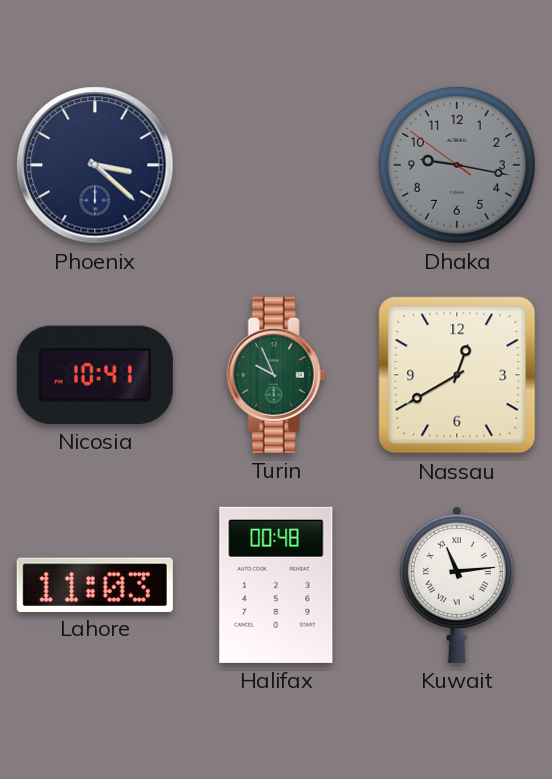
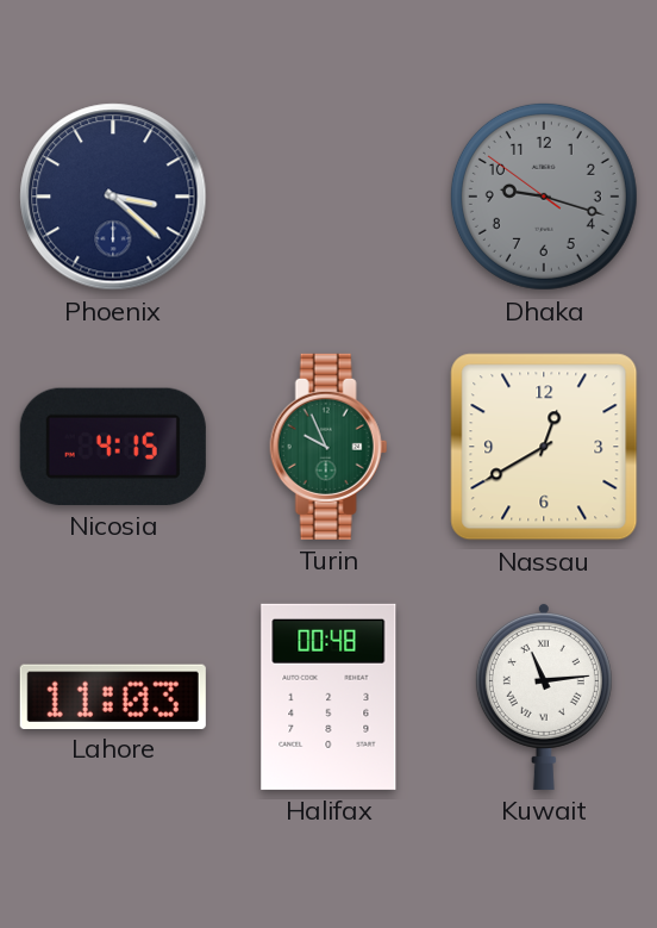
Dhaka: 9:16 -> 9:17
Nicosia: 10:41 -> 4:15
